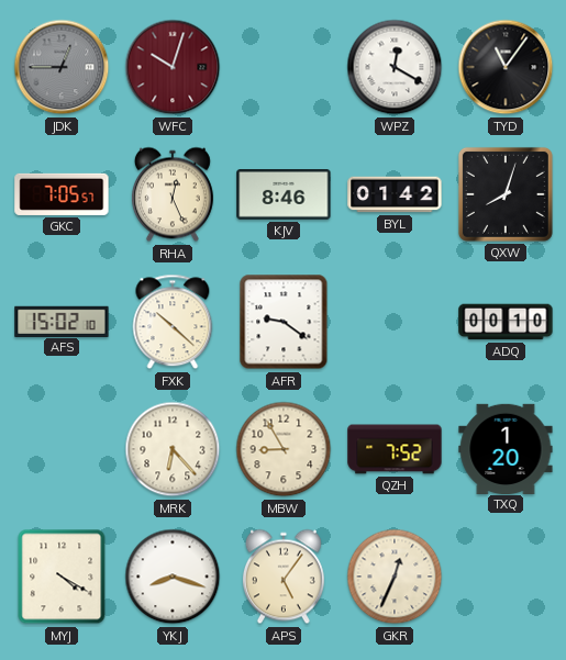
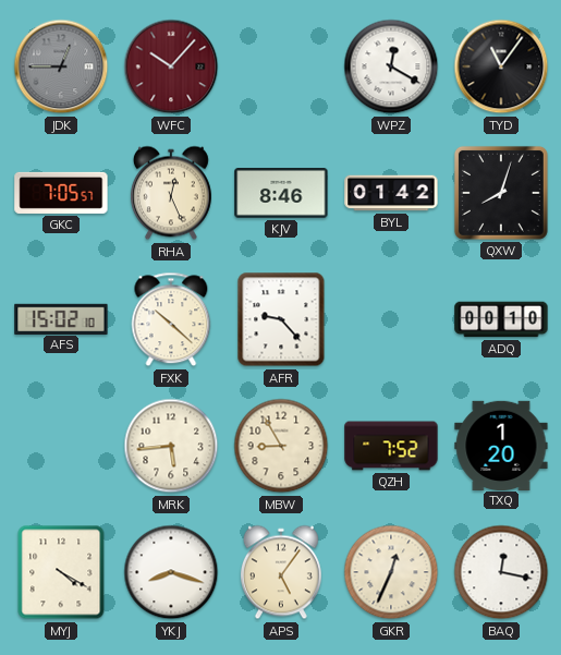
WFC: 10:03 -> 10:07
AFR: 9:21 -> 9:23
MRK: 6:23 -> 5:44
BAQ: none -> 12:17
